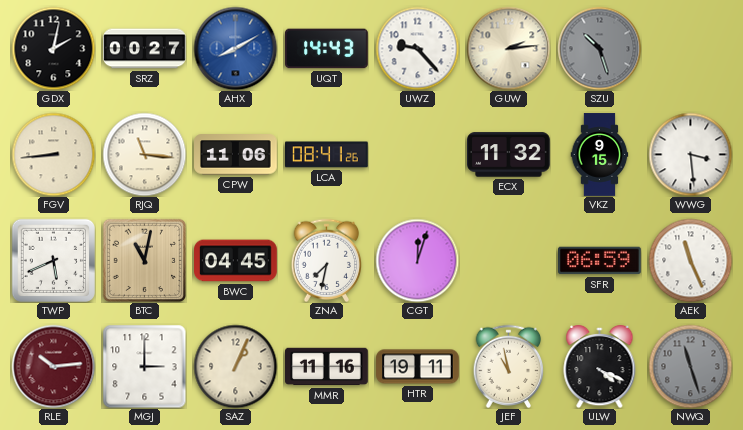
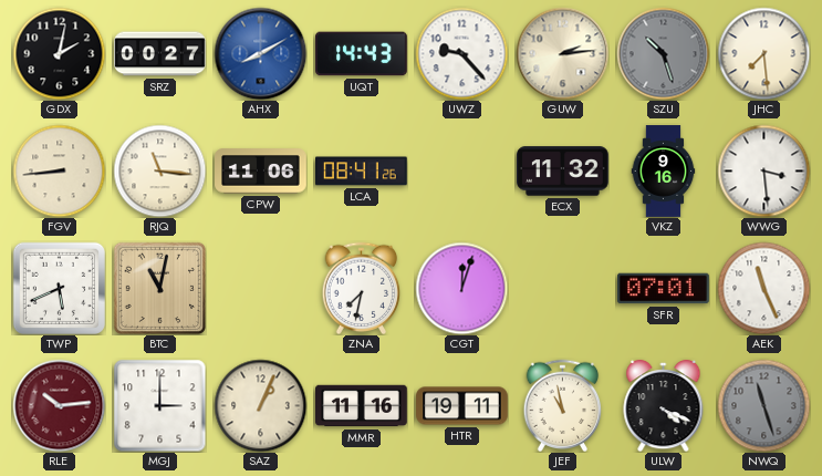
JHC: none -> 7:29
VKZ: 9:15 -> 9:16
BWC: 04:45 -> none
SFR: 06:59 -> 07:01
